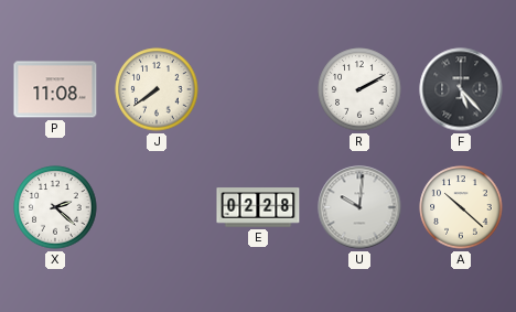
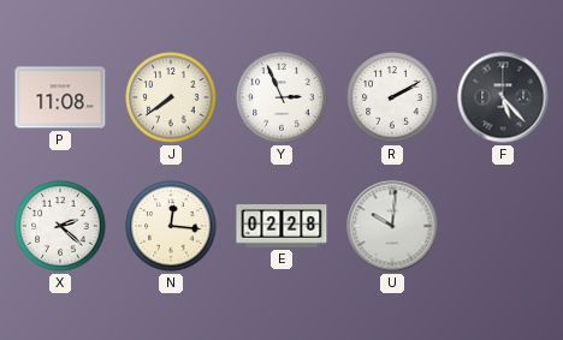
Y: none -> 2:56
N: none -> 12:16
A: 10:22 -> none
